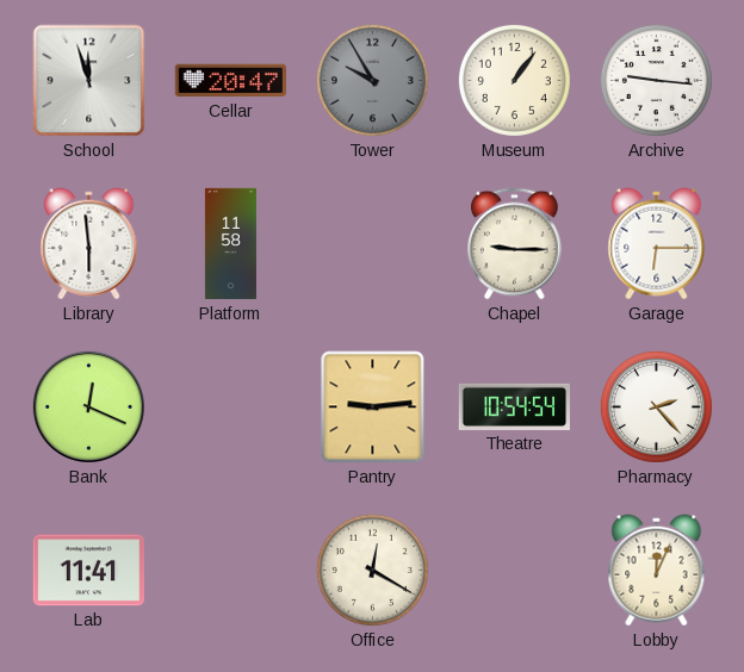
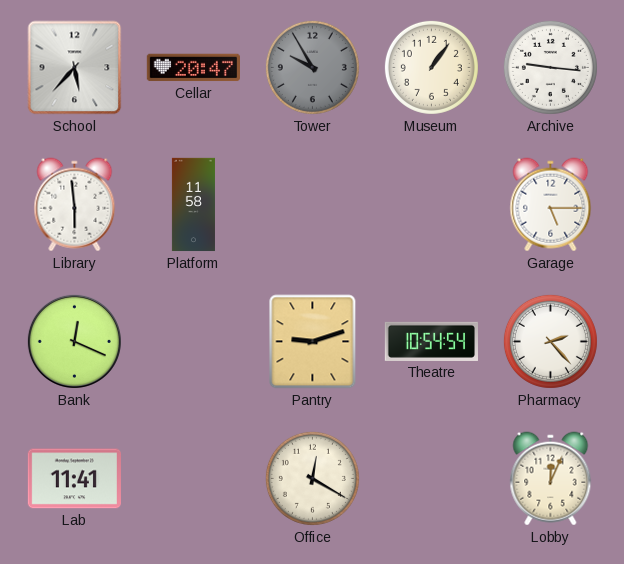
School: 11:57 -> 5:37
Chapel: 9:15 -> none
Garage: 6:15 -> 5:15
Pantry: 9:14 -> 9:12
